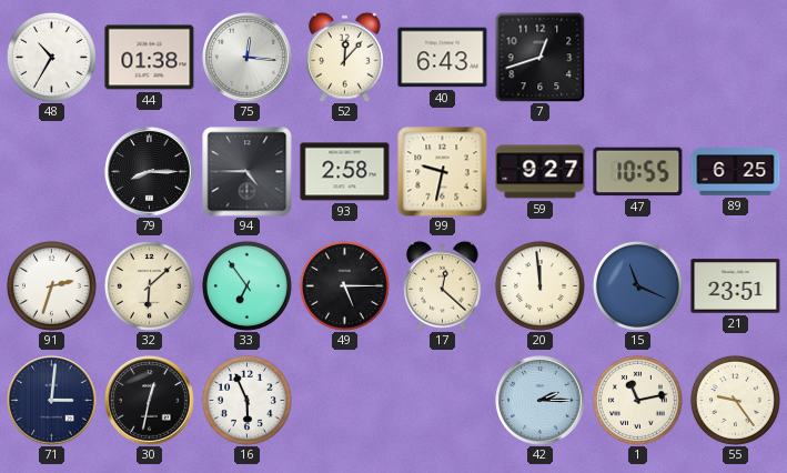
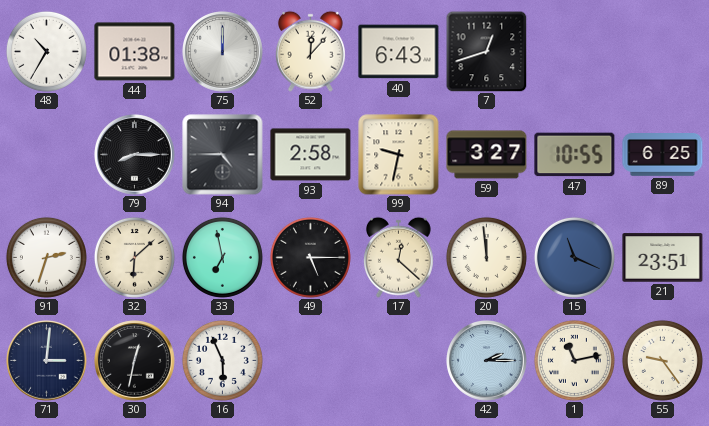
75: 12:16 -> 12:00
59: 9:27 -> 3:27
33: 6:54 -> 6:58
